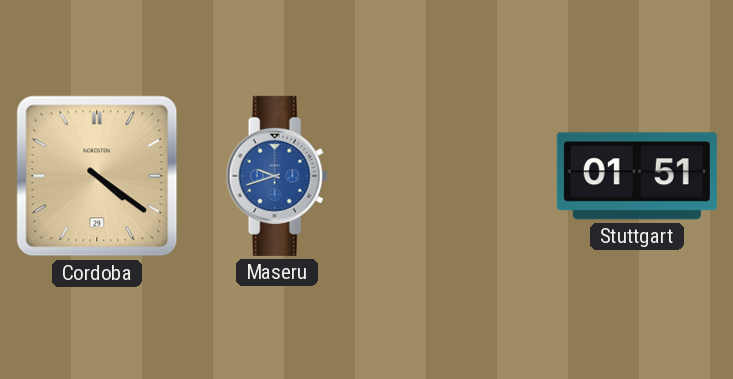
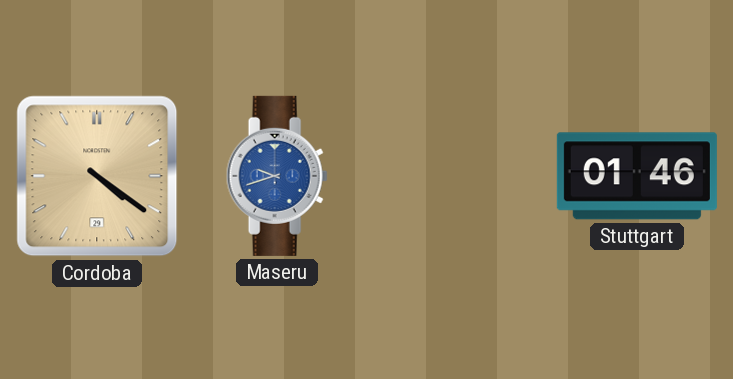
Stuttgart: 01:51 -> 01:46
